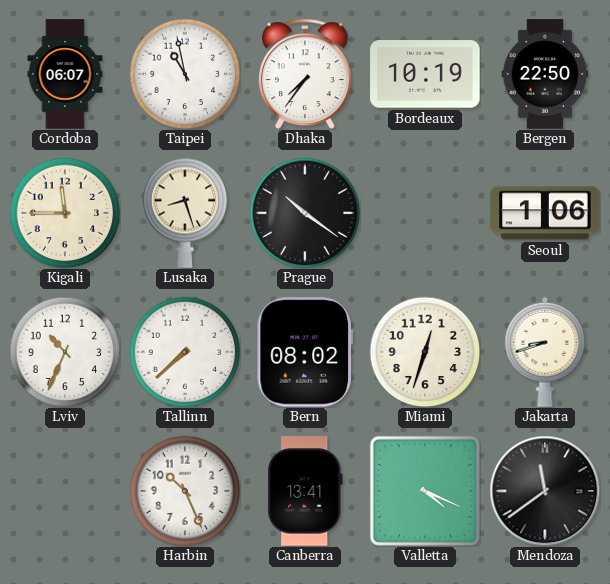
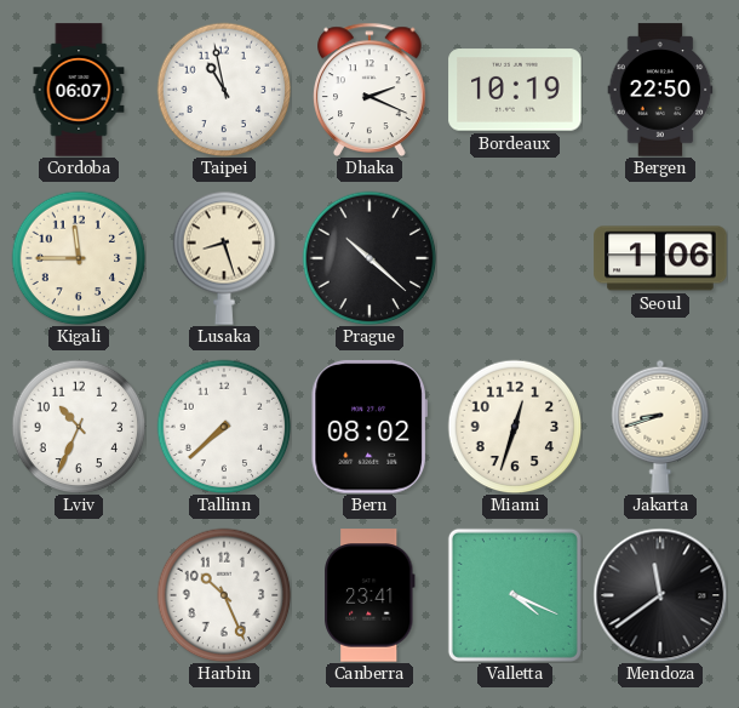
Dhaka: 7:36 -> 2:19
Prague: 10:21 -> 10:22
Canberra: 13:41 -> 23:41
